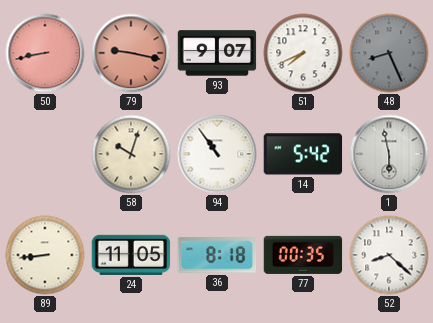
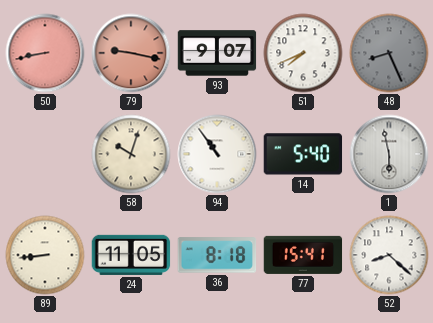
14: 5:42 -> 5:40
77: 00:35 -> 15:41
